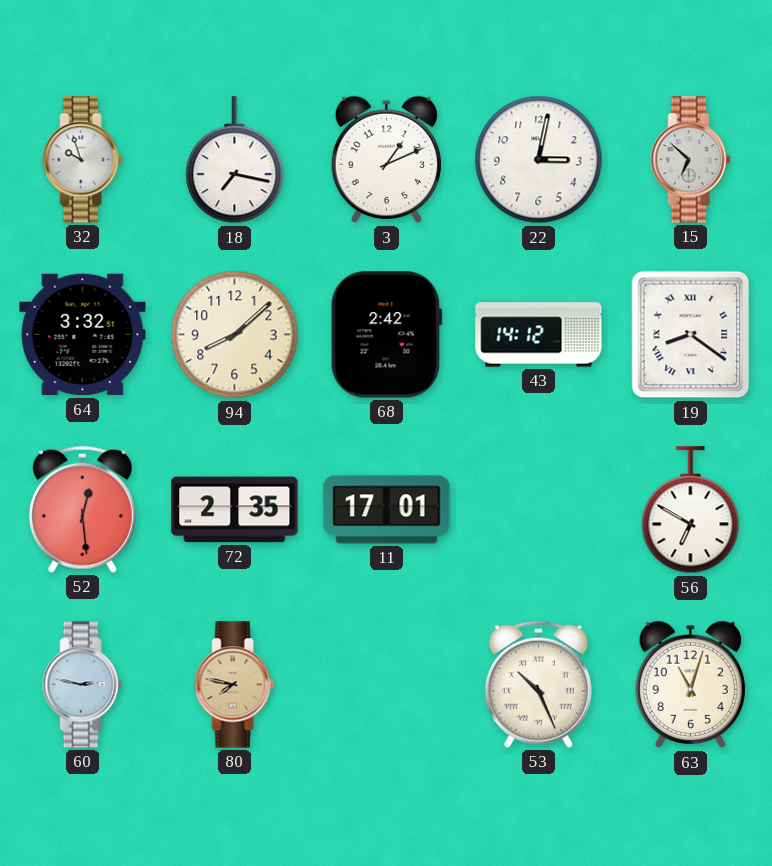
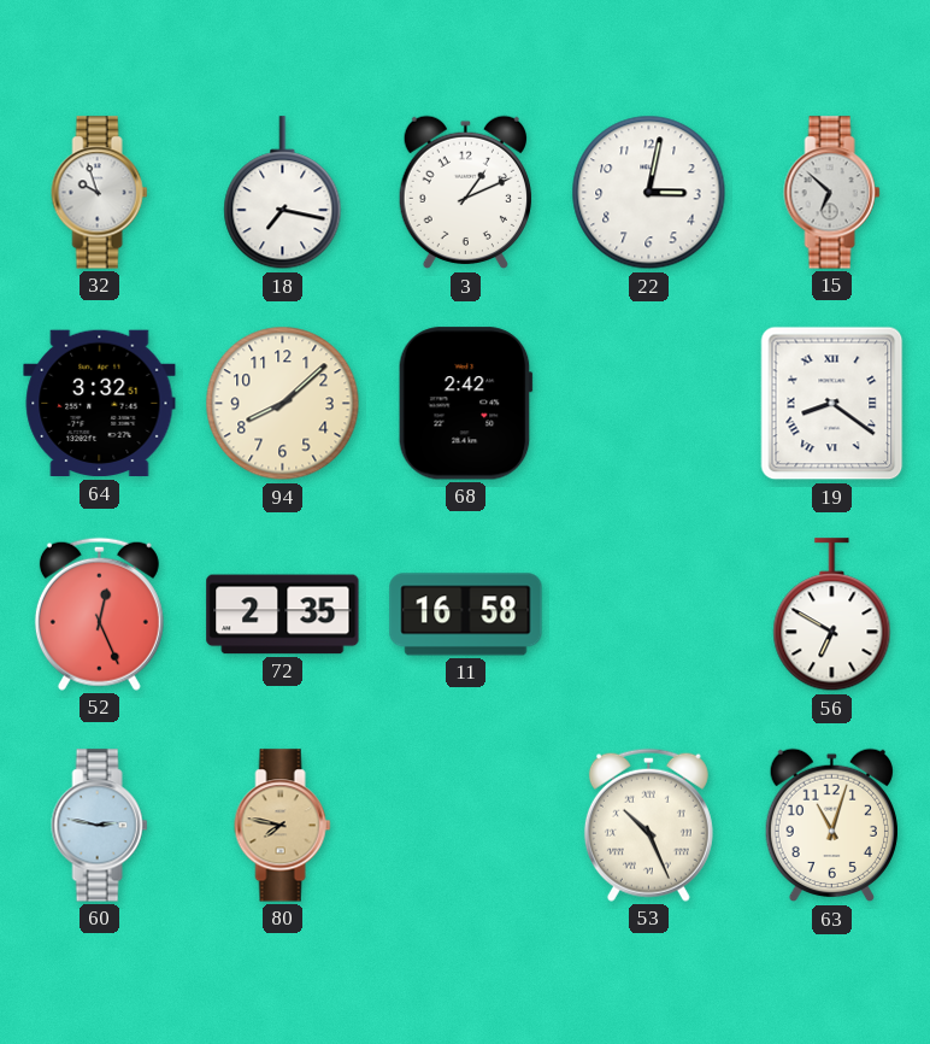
43: 14:12 -> none
52: 12:29 -> 12:26
11: 17:01 -> 16:58
